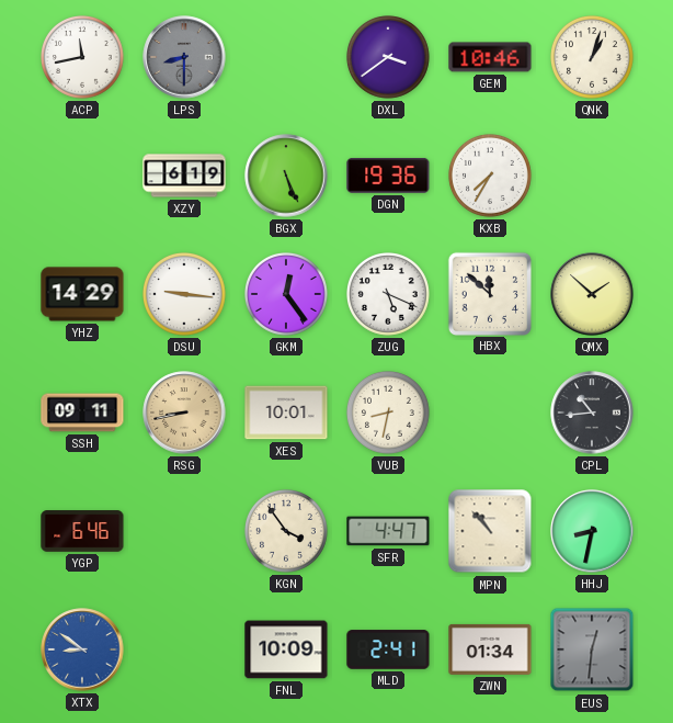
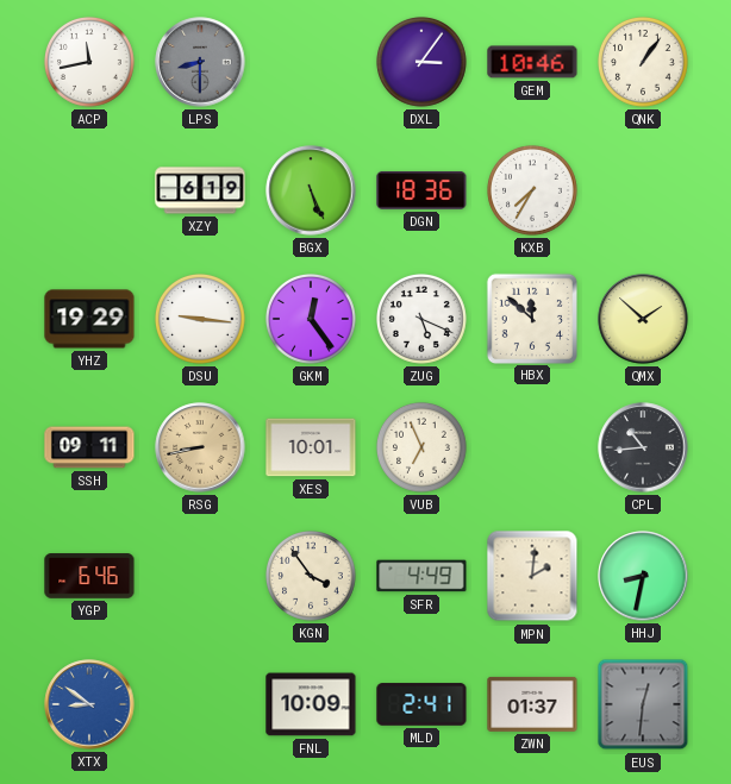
DXL: 3:39 -> 3:06
QNK: 1:03 -> 1:06
DGN: 19:36 -> 18:36
YHZ: 14:29 -> 19:29
VUB: 8:32 -> 6:56
SFR: 4:47 -> 4:49
MPN: 10:53 -> 2:01
ZWN: 01:34 -> 01:37
